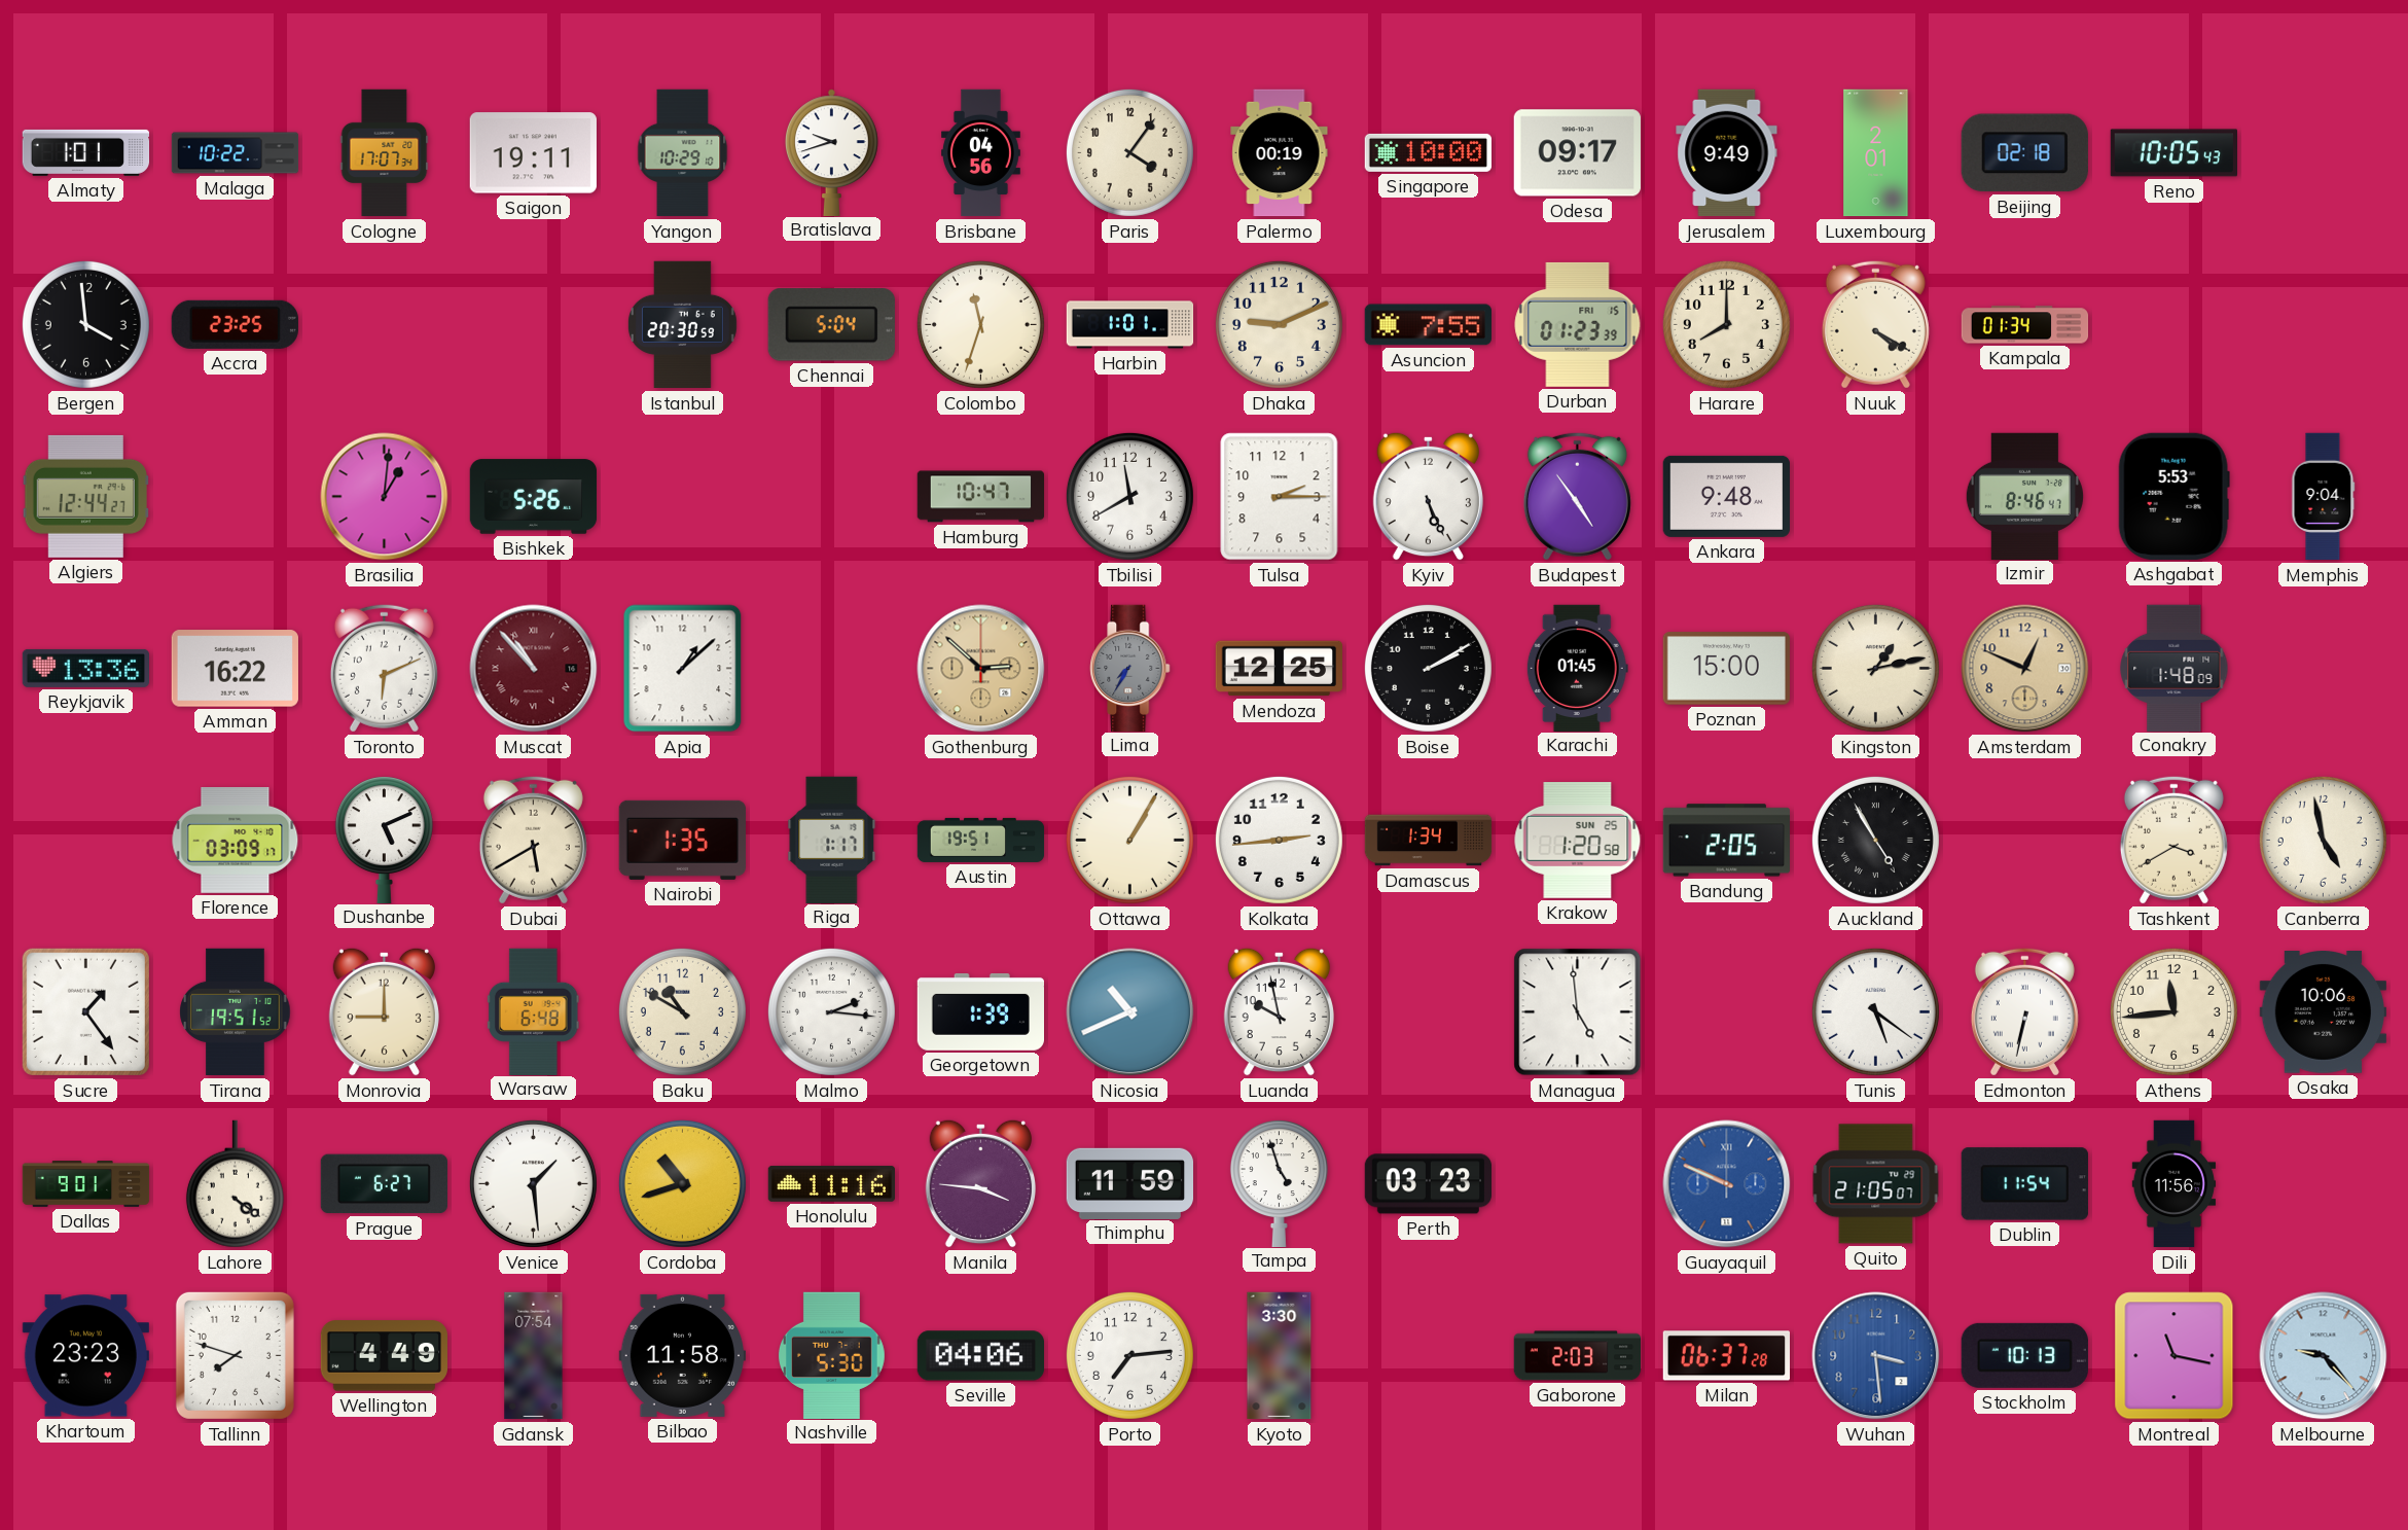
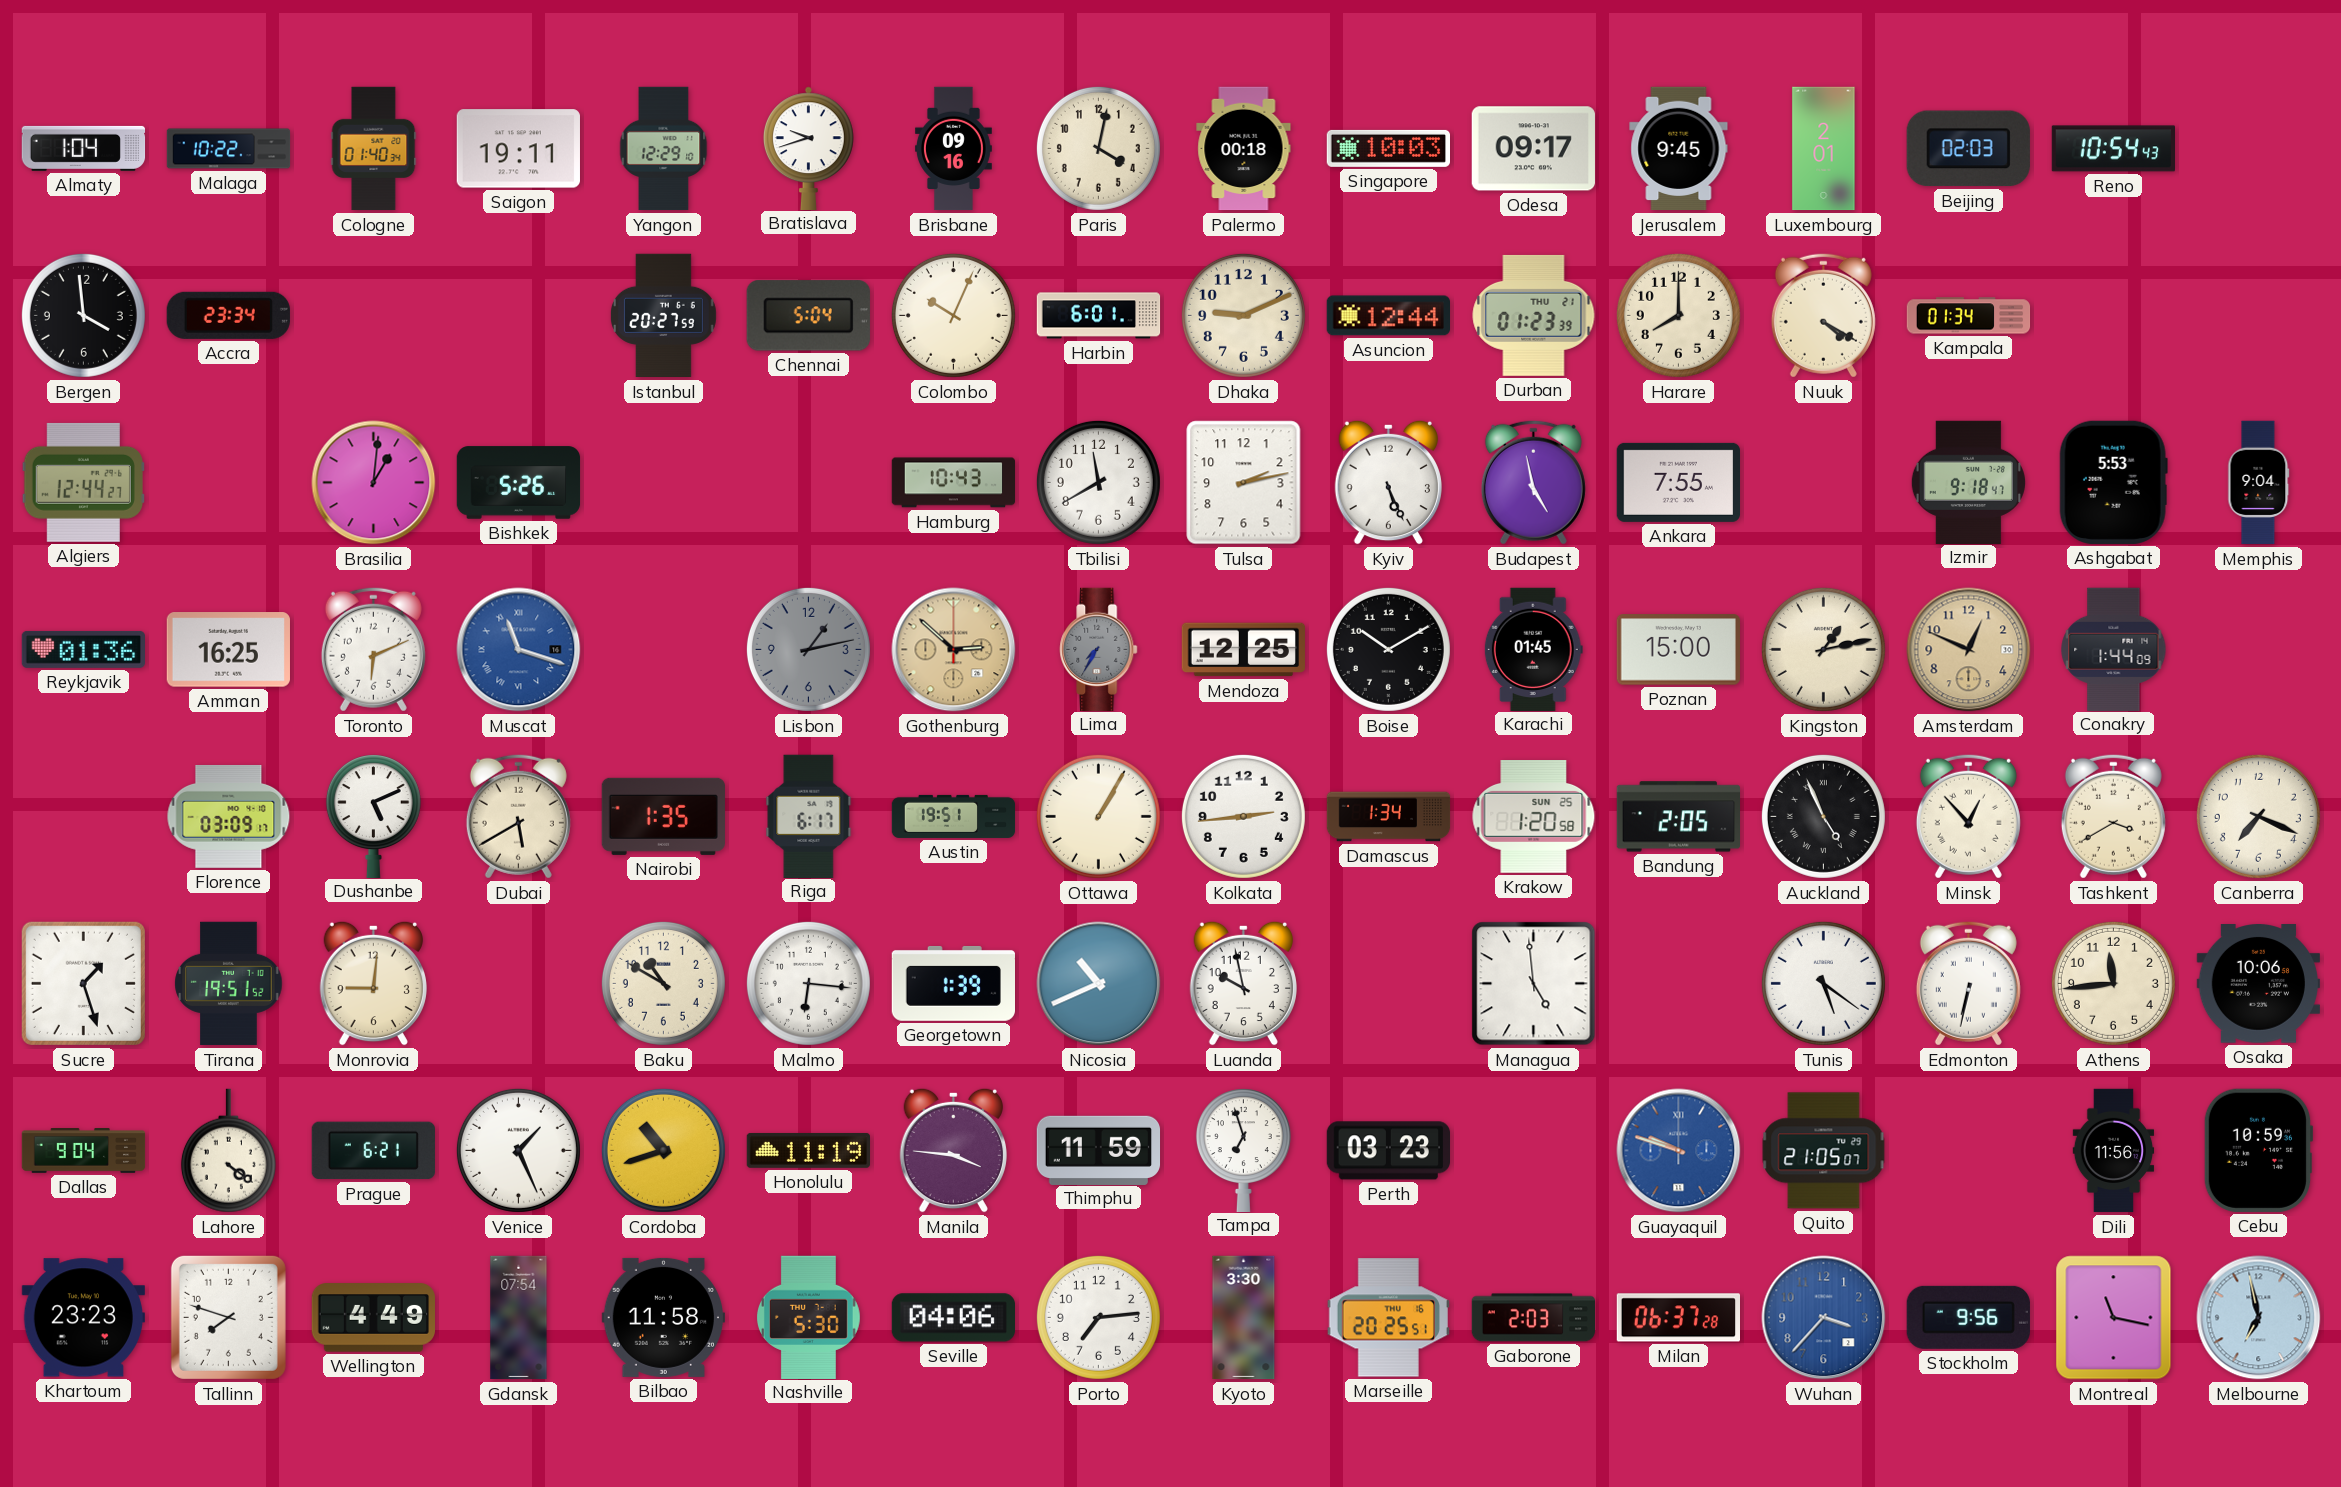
Almaty: 1:01 -> 1:04
Cologne: 17:07 -> 01:40
Yangon: 10:29 -> 12:29
Brisbane: 04:56 -> 09:16
Paris: 4:06 -> 4:02
Palermo: 00:19 -> 00:18
Singapore: 10:00 -> 10:03
Jerusalem: 9:49 -> 9:45
Beijing: 02:18 -> 02:03
Reno: 10:05 -> 10:54
Accra: 23:25 -> 23:34
Istanbul: 20:30 -> 20:27
Colombo: 11:33 -> 10:04
Harbin: 1:01 -> 6:01
Asuncion: 7:55 -> 12:44
Durban date: FRI 15 -> THU 21
Hamburg: 10:47 -> 10:43
Tulsa: 2:15 -> 2:13
Budapest: 4:54 -> 4:58
Ankara: 9:48 -> 7:55
Izmir: 8:46 -> 9:18
Reykjavik: 13:36 -> 01:36
Amman: 16:22 -> 16:25
Muscat: 10:53 -> 11:18
Muscat dial: burgundy -> blue
Apia: 1:08 -> none
Lisbon: none -> 1:13
Boise: 2:10 -> 10:10
Conakry: 1:48 -> 1:44
Riga: 1:17 -> 6:17
Auckland: 4:55 -> 4:56
Minsk: none -> 12:53
Canberra: 4:58 -> 7:19
Sucre: 1:24 -> 1:27
Monrovia: 9:00 -> 9:01
Warsaw: 6:48 -> none
Malmo: 2:16 -> 6:16
Dallas: 9:01 -> 9:04
Prague: 6:27 -> 6:21
Venice: 1:29 -> 1:26
Honolulu: 11:16 -> 11:19
Tampa: 4:57 -> 6:57
Guayaquil: 9:49 -> 9:48
Dublin: 11:54 -> none
Cebu: none -> 10:59
Marseille: none -> 20:25
Wuhan: 3:29 -> 3:37
Stockholm: 10:13 -> 9:56
Melbourne: 9:23 -> 6:58
